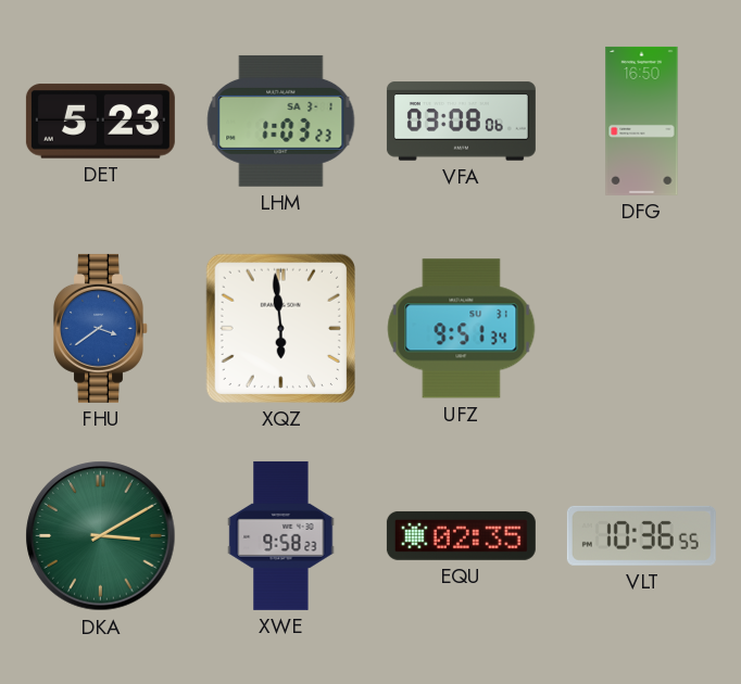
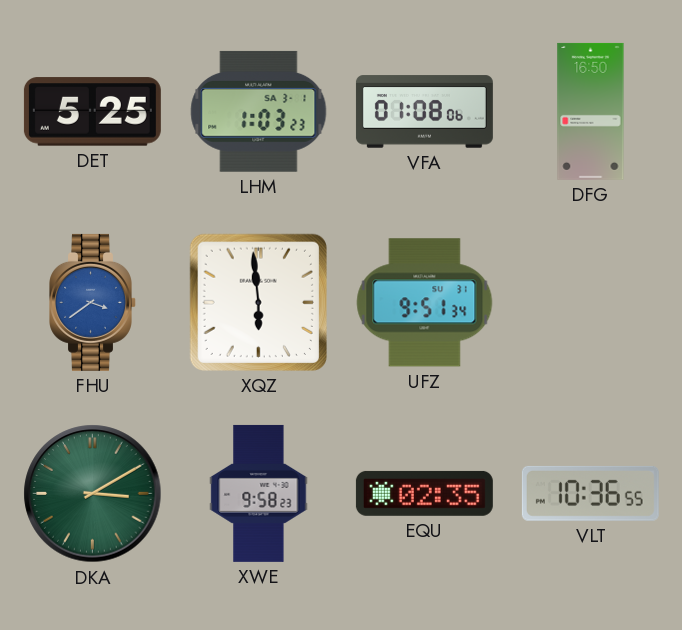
DET: 5:23 -> 5:25
VFA: 03:08 -> 01:08
